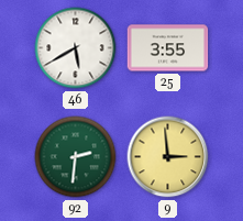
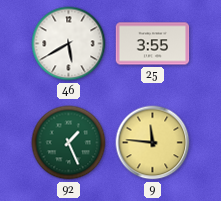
92: 2:31 -> 1:26
9: 2:59 -> 11:46
